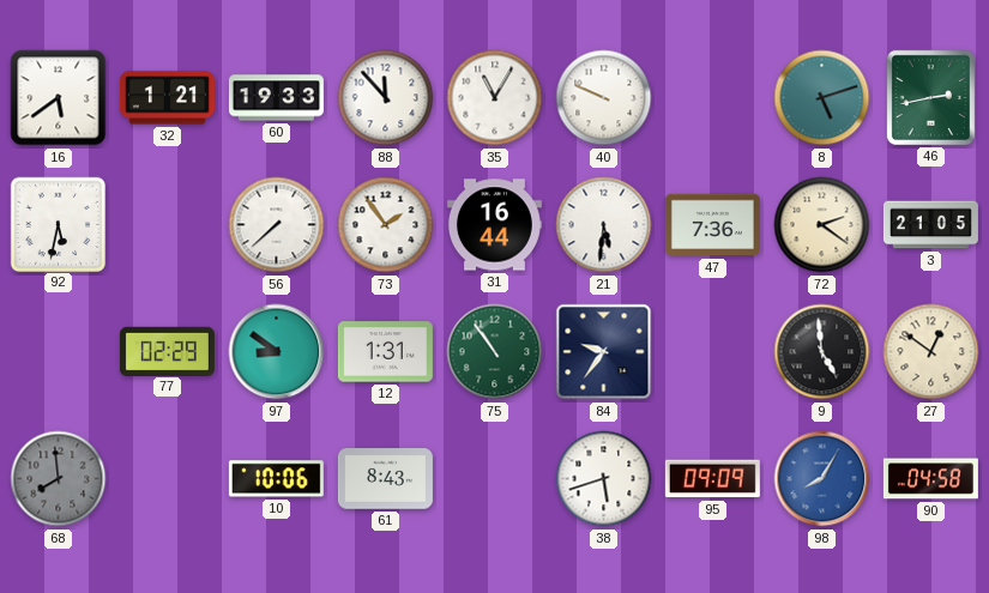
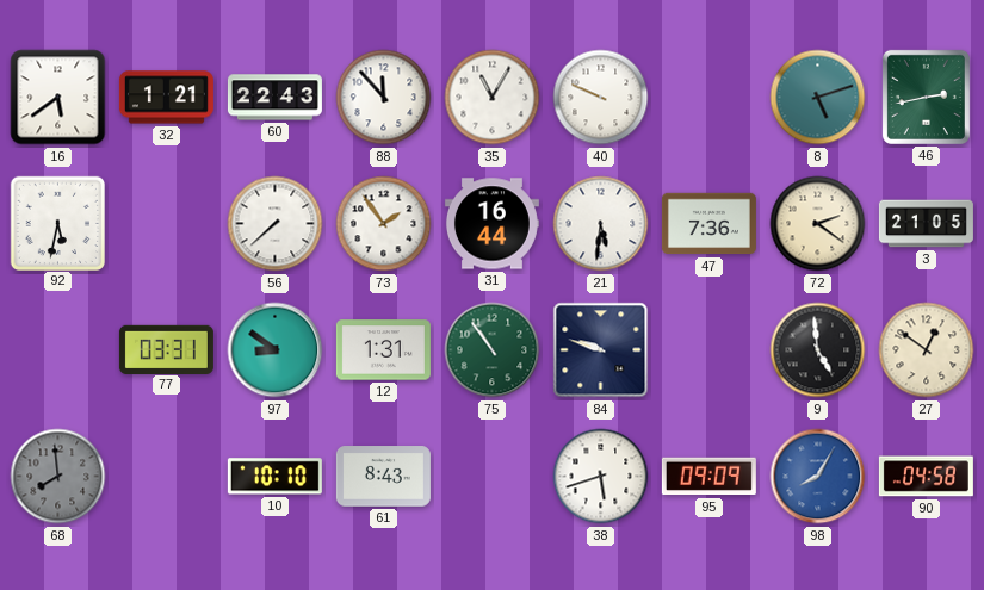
60: 19:33 -> 22:43
77: 02:29 -> 03:31
84: 9:36 -> 9:48
10: 10:06 -> 10:10
